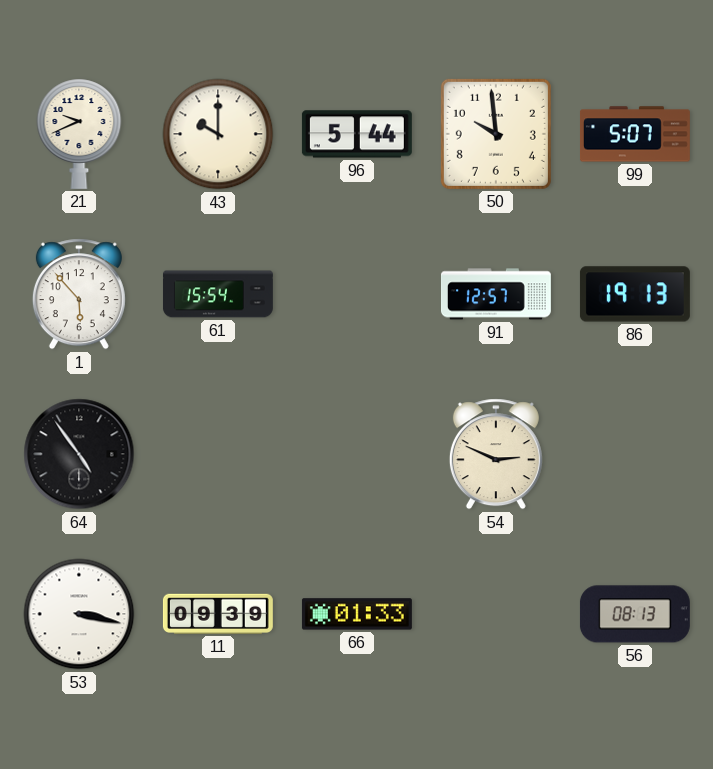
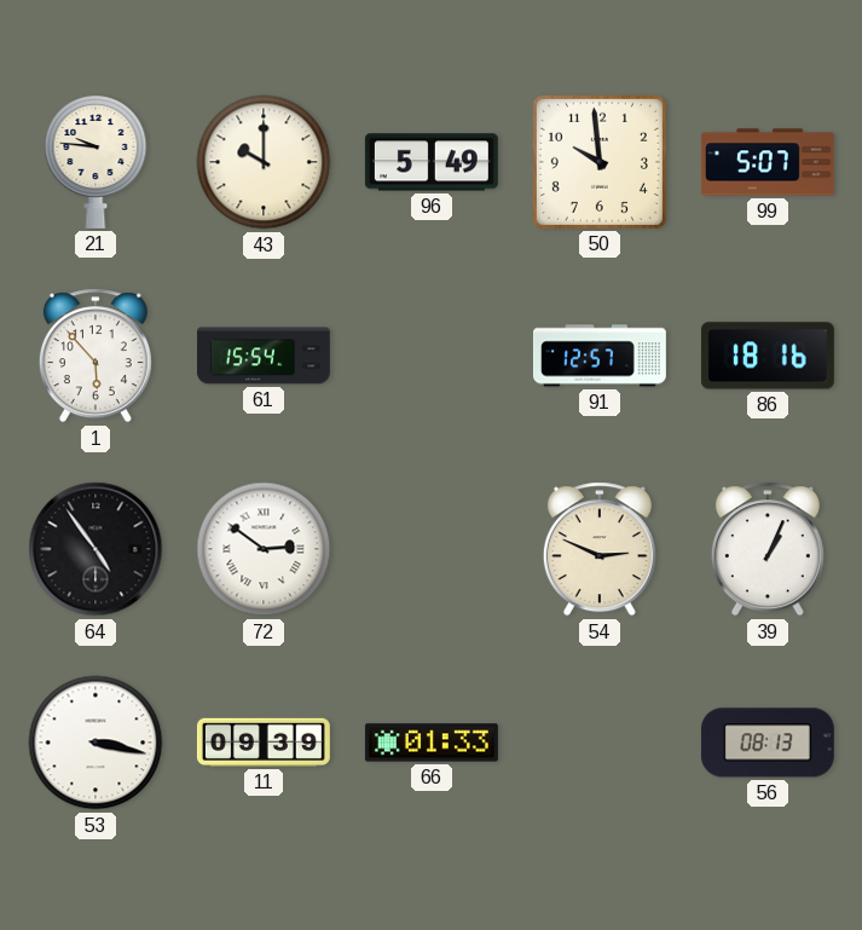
21: 9:41 -> 9:46
96: 5:44 -> 5:49
86: 19:13 -> 18:16
72: none -> 2:51
39: none -> 1:04
